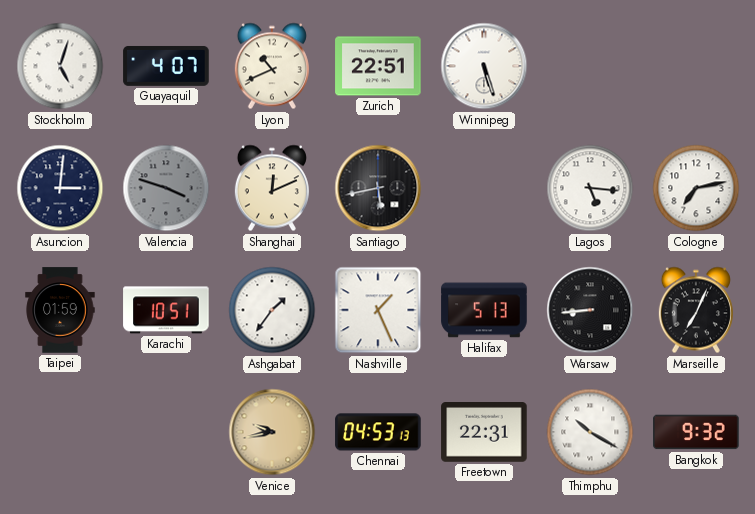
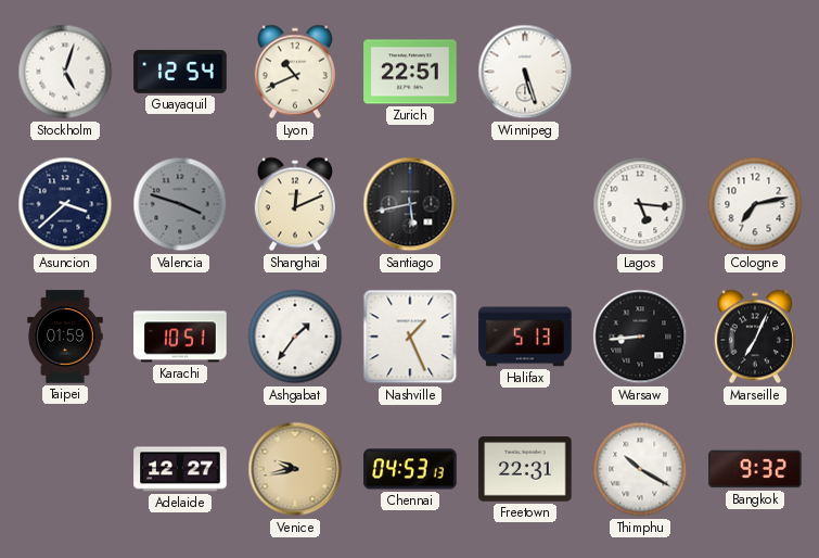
Guayaquil: 4:07 -> 12:54
Asuncion: 3:01 -> 3:38
Adelaide: none -> 12:27
